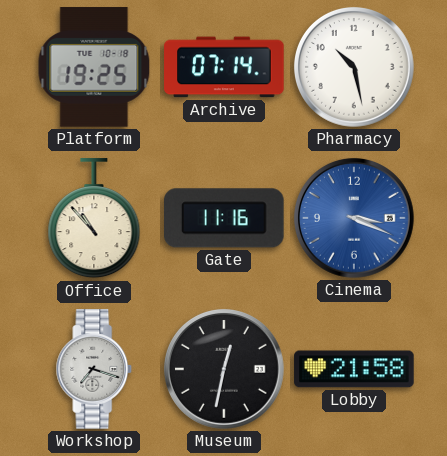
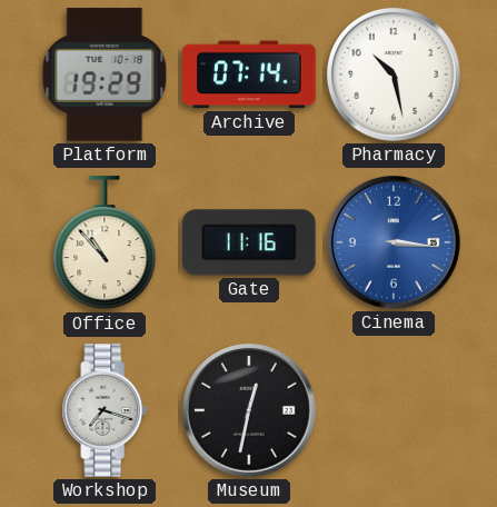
Platform: 19:25 -> 19:29
Cinema: 3:19 -> 3:16
Lobby: 21:58 -> none
